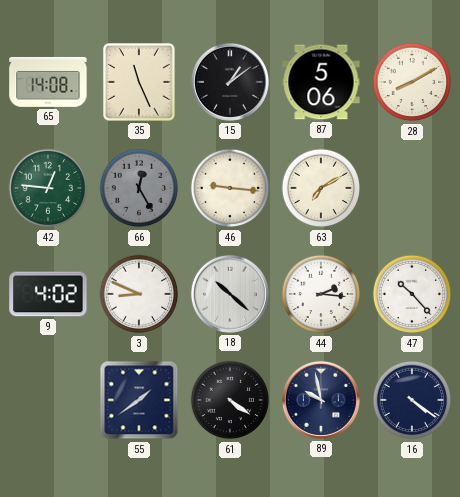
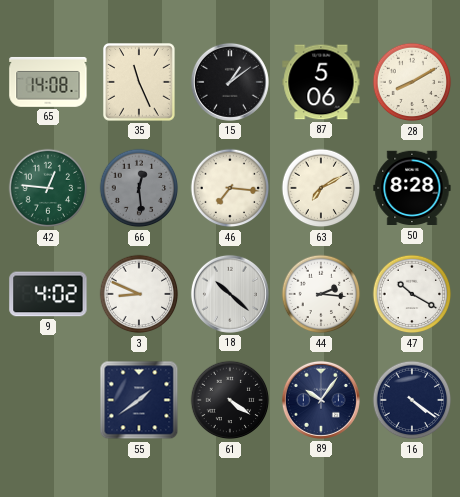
66: 12:25 -> 12:29
46: 9:16 -> 7:16
50: none -> 8:28
47: 10:23 -> 10:20
89: 9:58 -> 10:06
